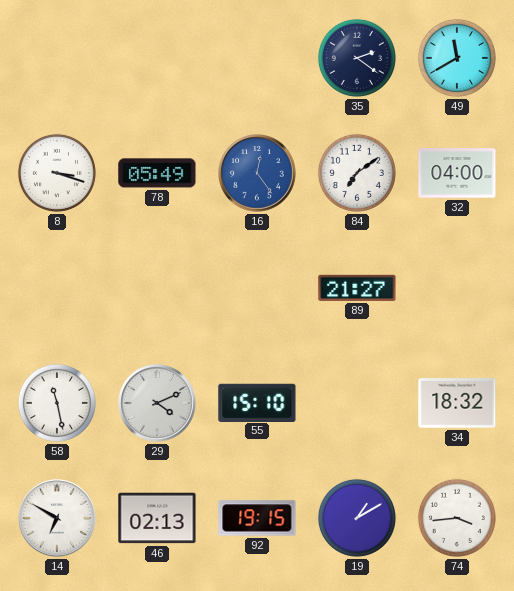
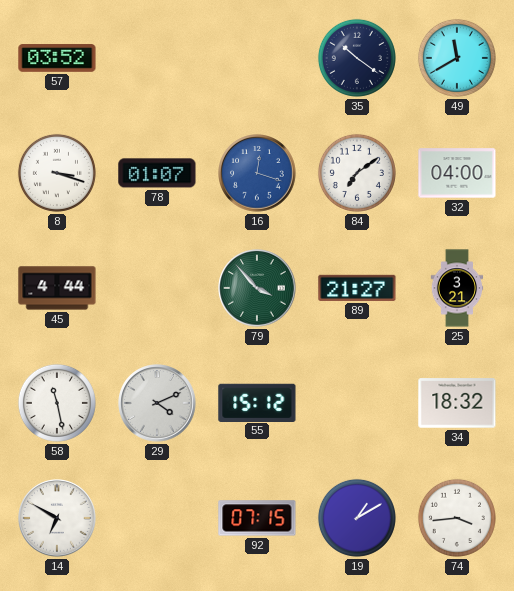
57: none -> 03:52
35: 2:21 -> 10:21
78: 05:49 -> 01:07
16: 12:24 -> 12:18
45: none -> 4:44
79: none -> 3:53
25: none -> 3:21
55: 15:10 -> 15:12
46: 02:13 -> none
92: 19:15 -> 07:15
